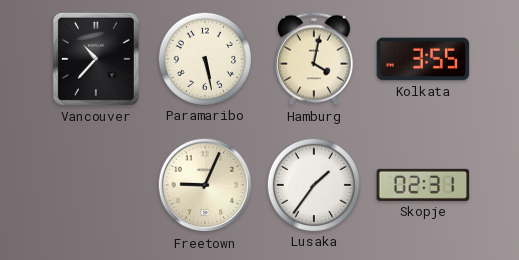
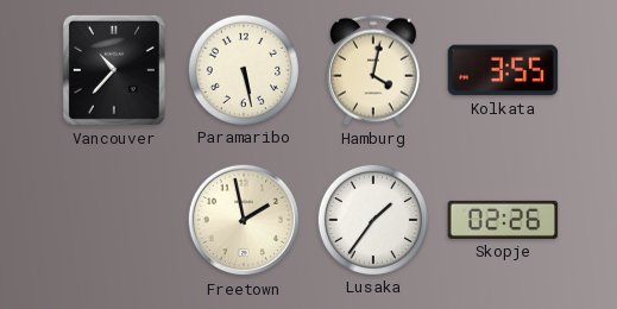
Freetown: 9:04 -> 1:58
Skopje: 02:31 -> 02:26
